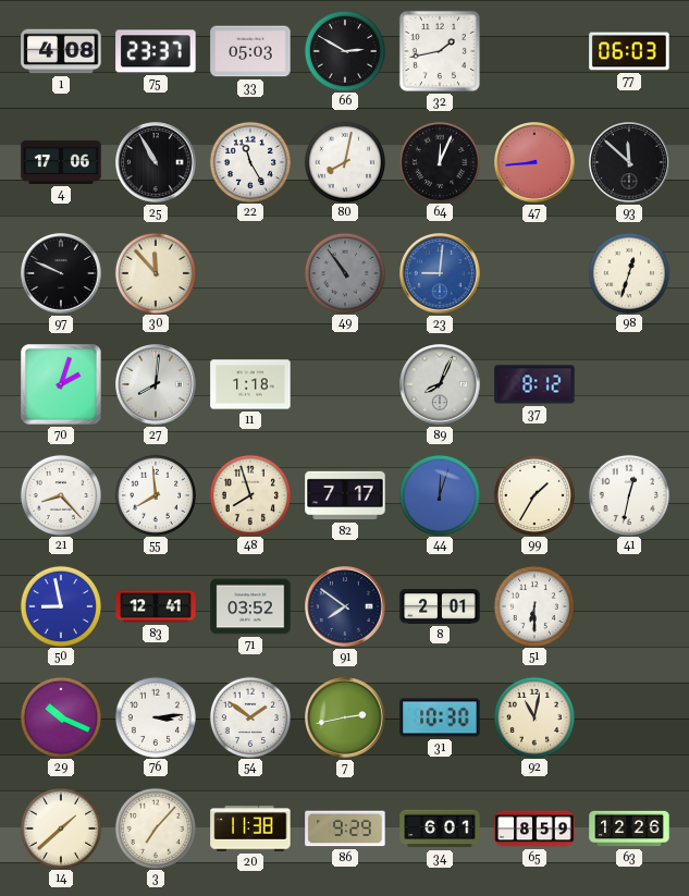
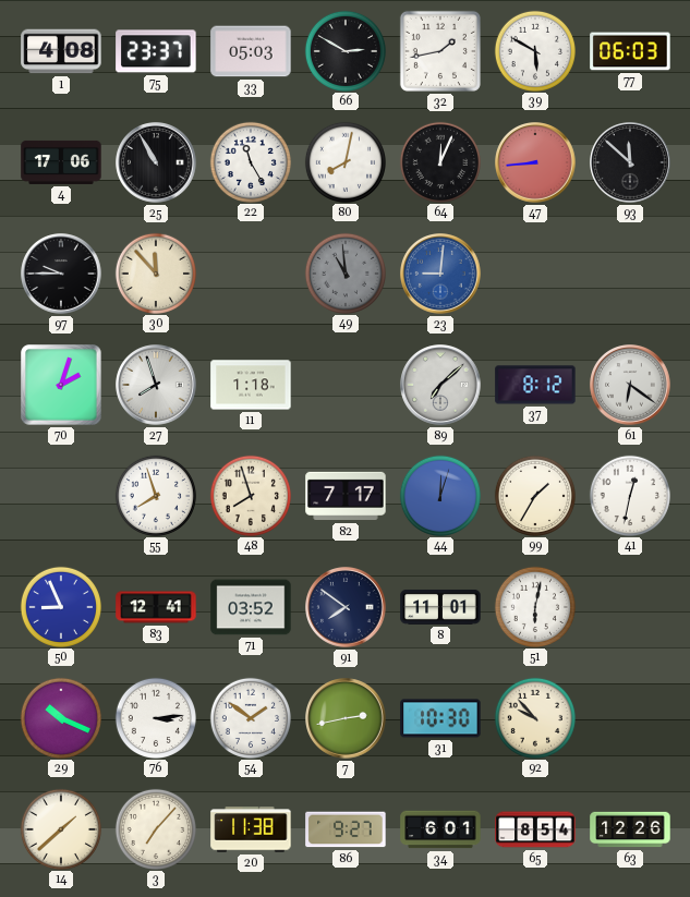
39: none -> 5:50
97: 9:49 -> 9:45
49: 10:54 -> 10:59
98: 12:33 -> none
27: 8:01 -> 7:57
89: 8:04 -> 7:08
61: none -> 6:21
21: 8:23 -> none
55: 7:59 -> 7:57
50: 8:58 -> 8:56
8: 2:01 -> 11:01
51: 6:30 -> 6:02
92: 11:02 -> 9:53
86: 9:29 -> 9:27
65: 8:59 -> 8:54
